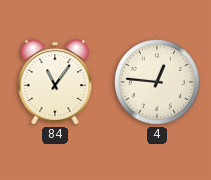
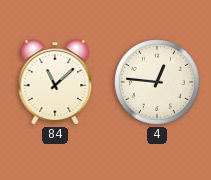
84: 11:06 -> 11:08
